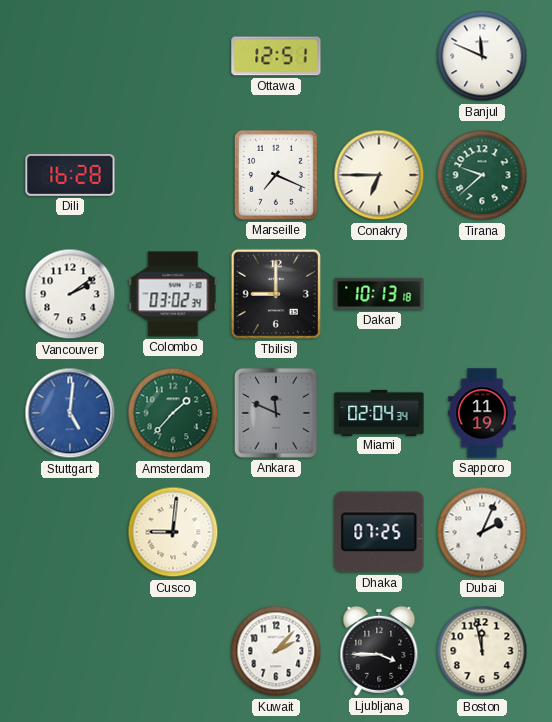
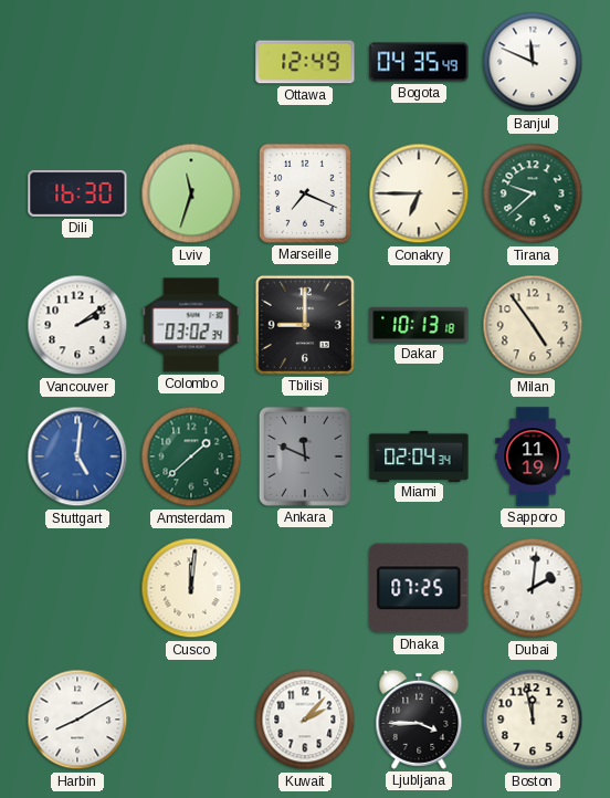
Ottawa: 12:51 -> 12:49
Bogota: none -> 04:35
Dili: 16:28 -> 16:30
Lviv: none -> 11:33
Milan: none -> 4:54
Amsterdam: 1:37 -> 1:38
Cusco: 9:01 -> 12:01
Dubai: 2:04 -> 2:01
Harbin: none -> 8:10
